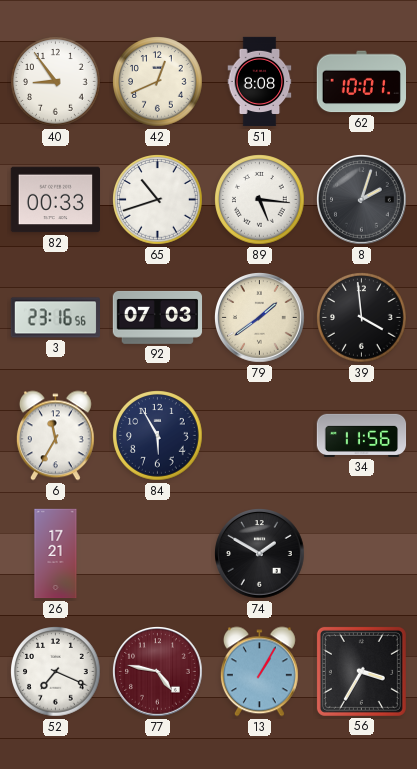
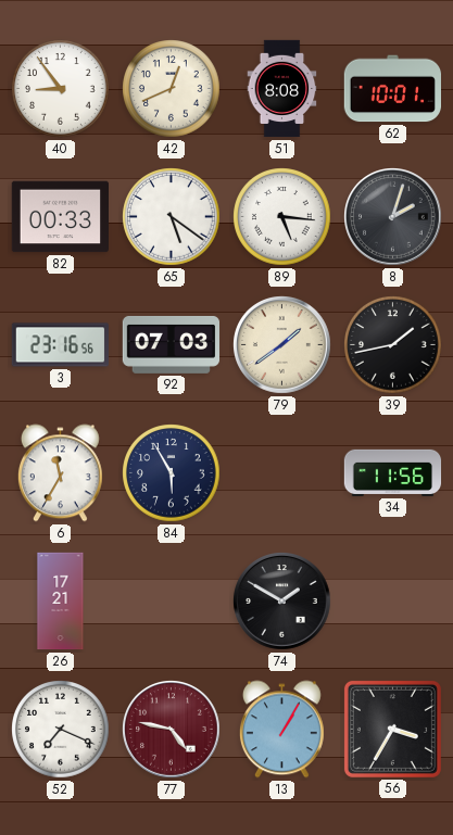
65: 10:42 -> 5:21
39: 3:59 -> 1:43
